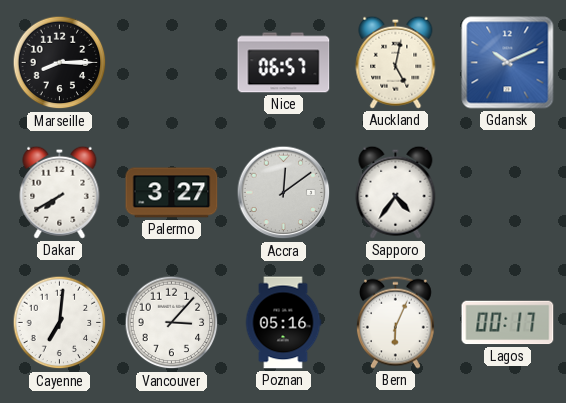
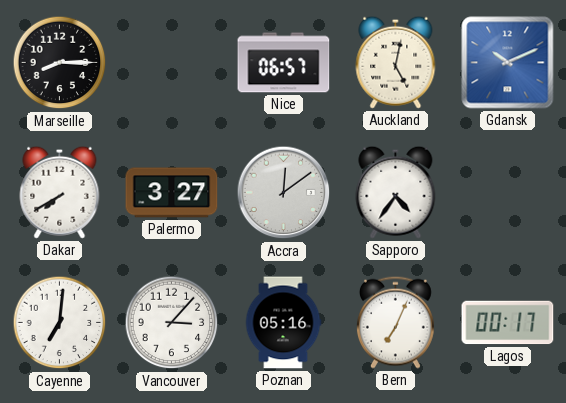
Bern: 6:04 -> 7:04
